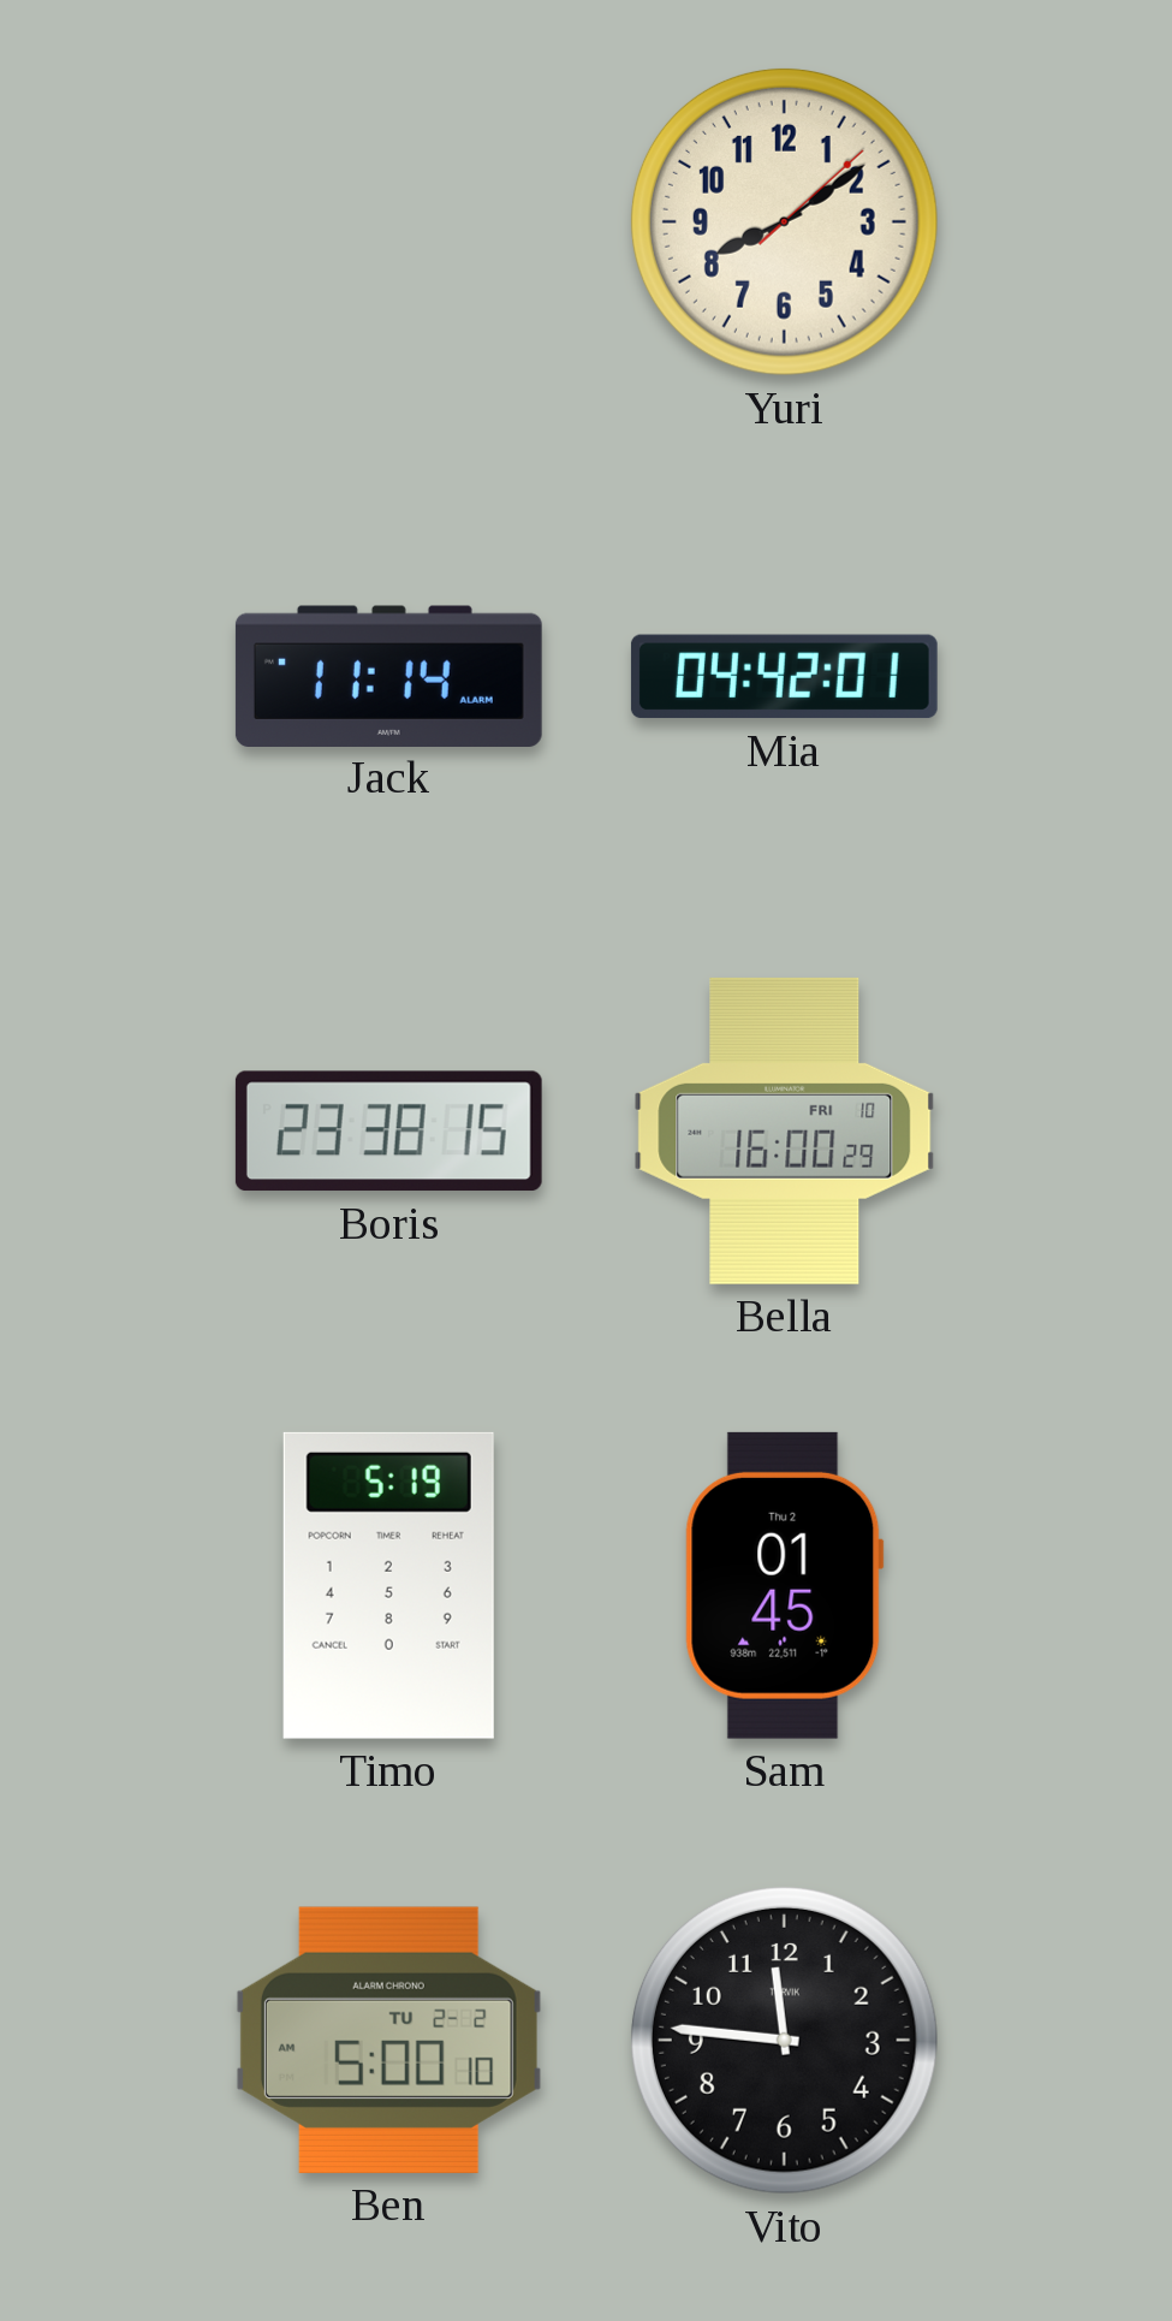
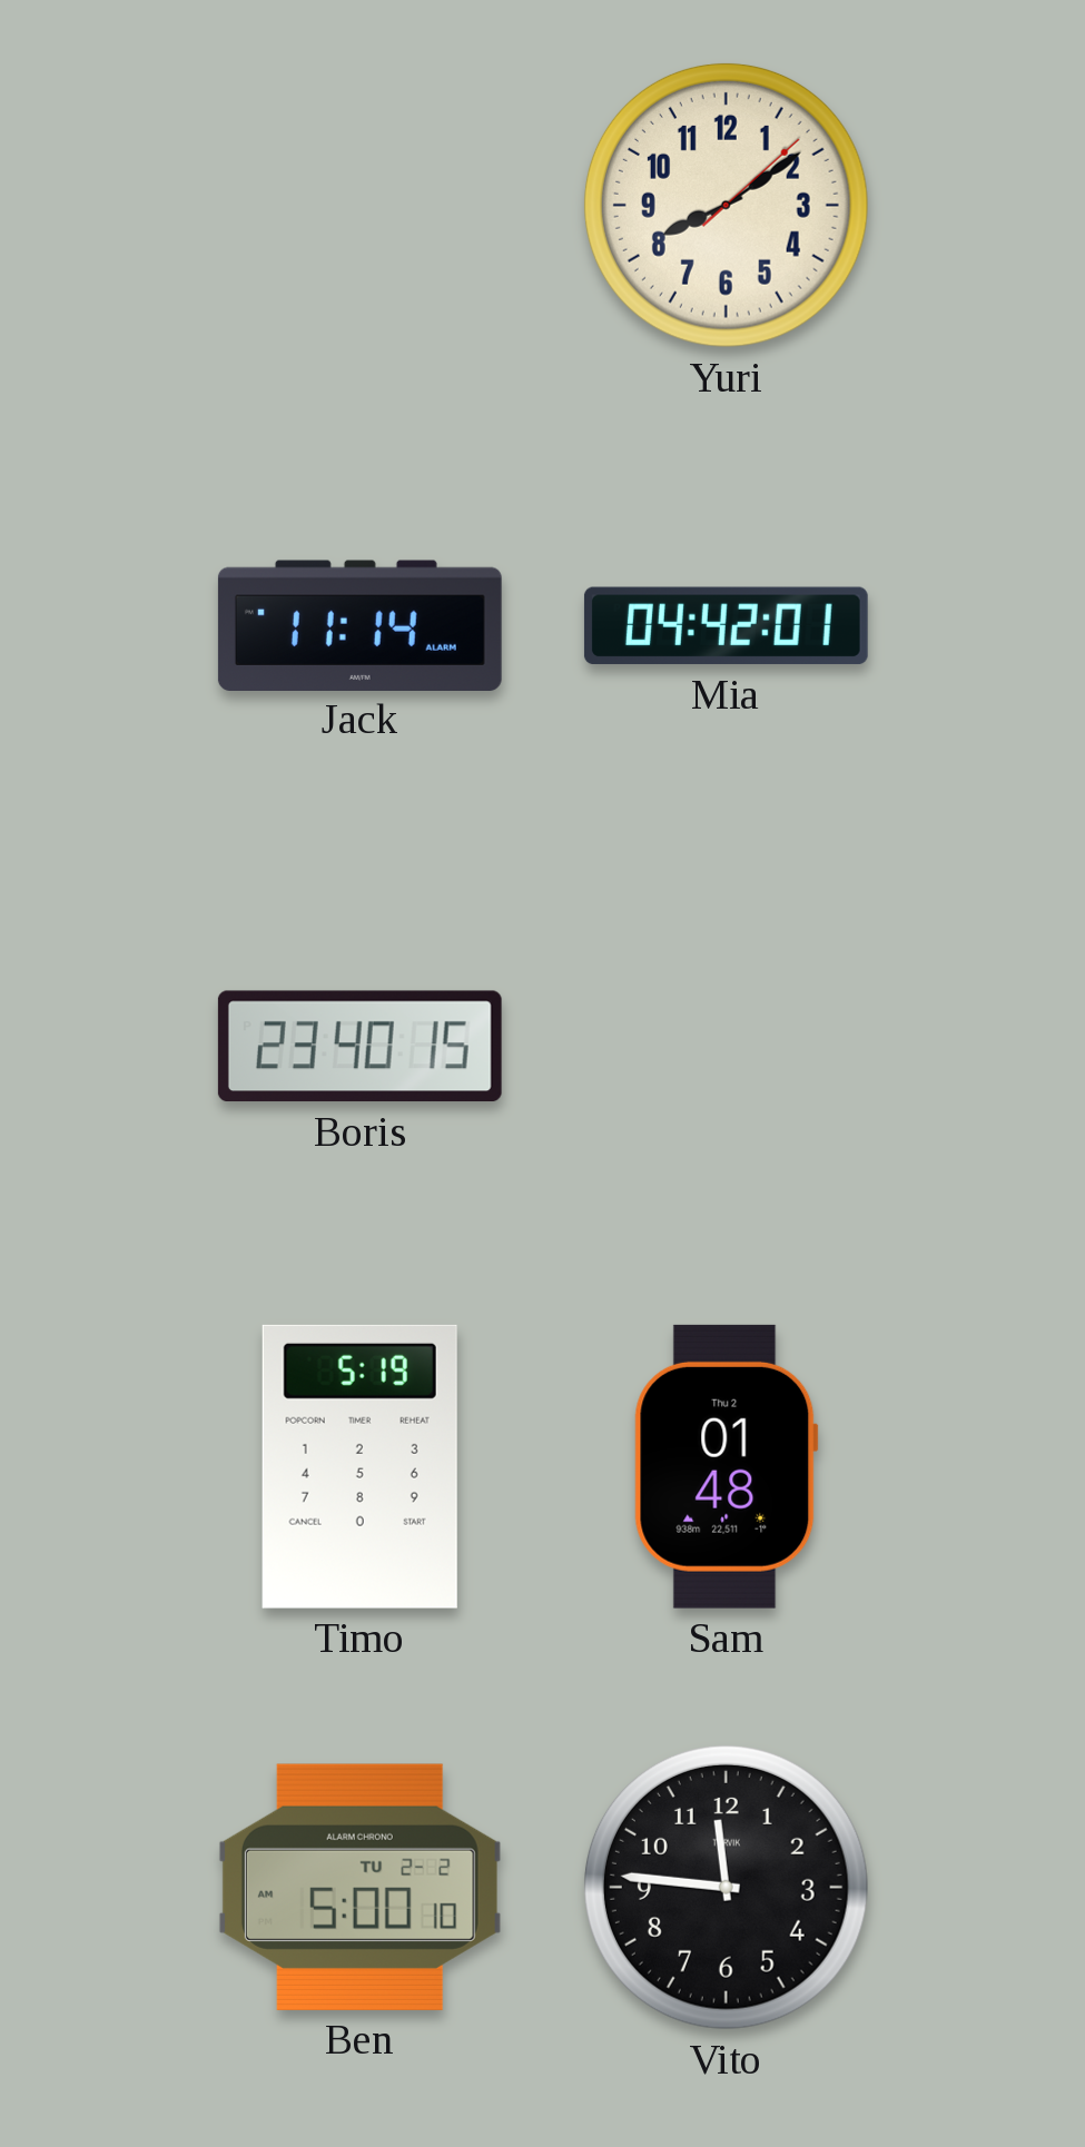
Boris: 23:38 -> 23:40
Bella: 16:00 -> none
Sam: 01:45 -> 01:48
